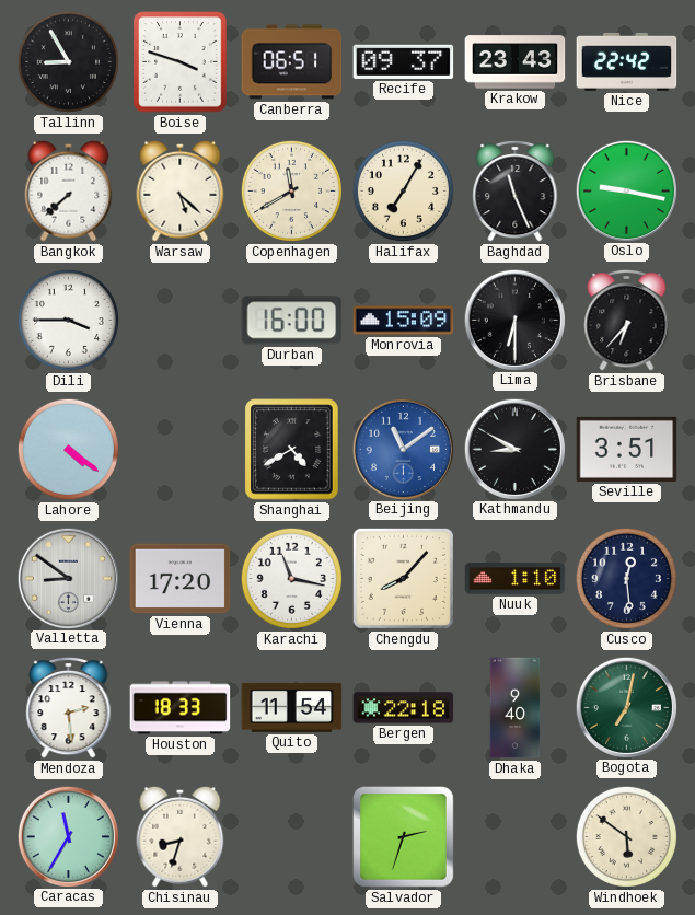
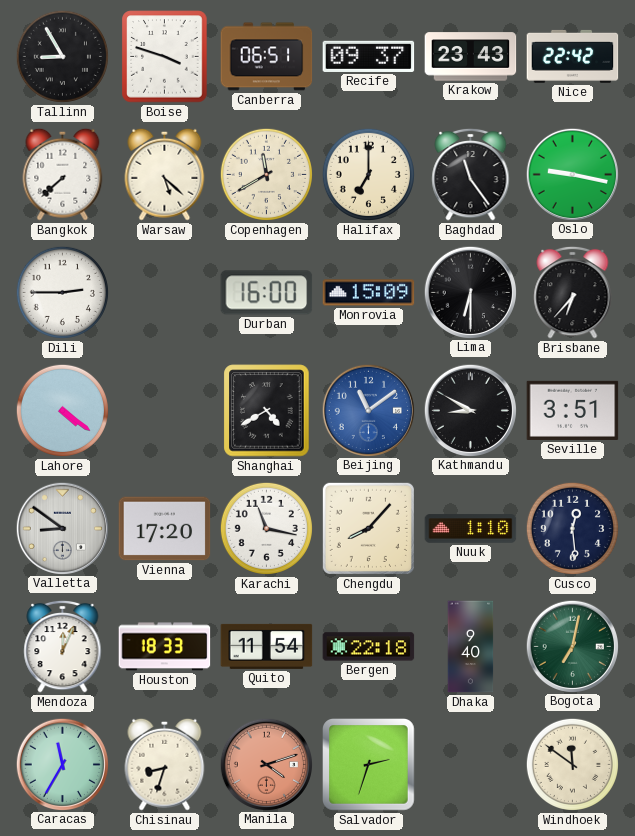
Halifax: 7:05 -> 7:00
Baghdad: 11:26 -> 11:24
Dili: 3:45 -> 2:45
Mendoza: 2:29 -> 12:04
Manila: none -> 4:12
Windhoek: 5:51 -> 11:51
